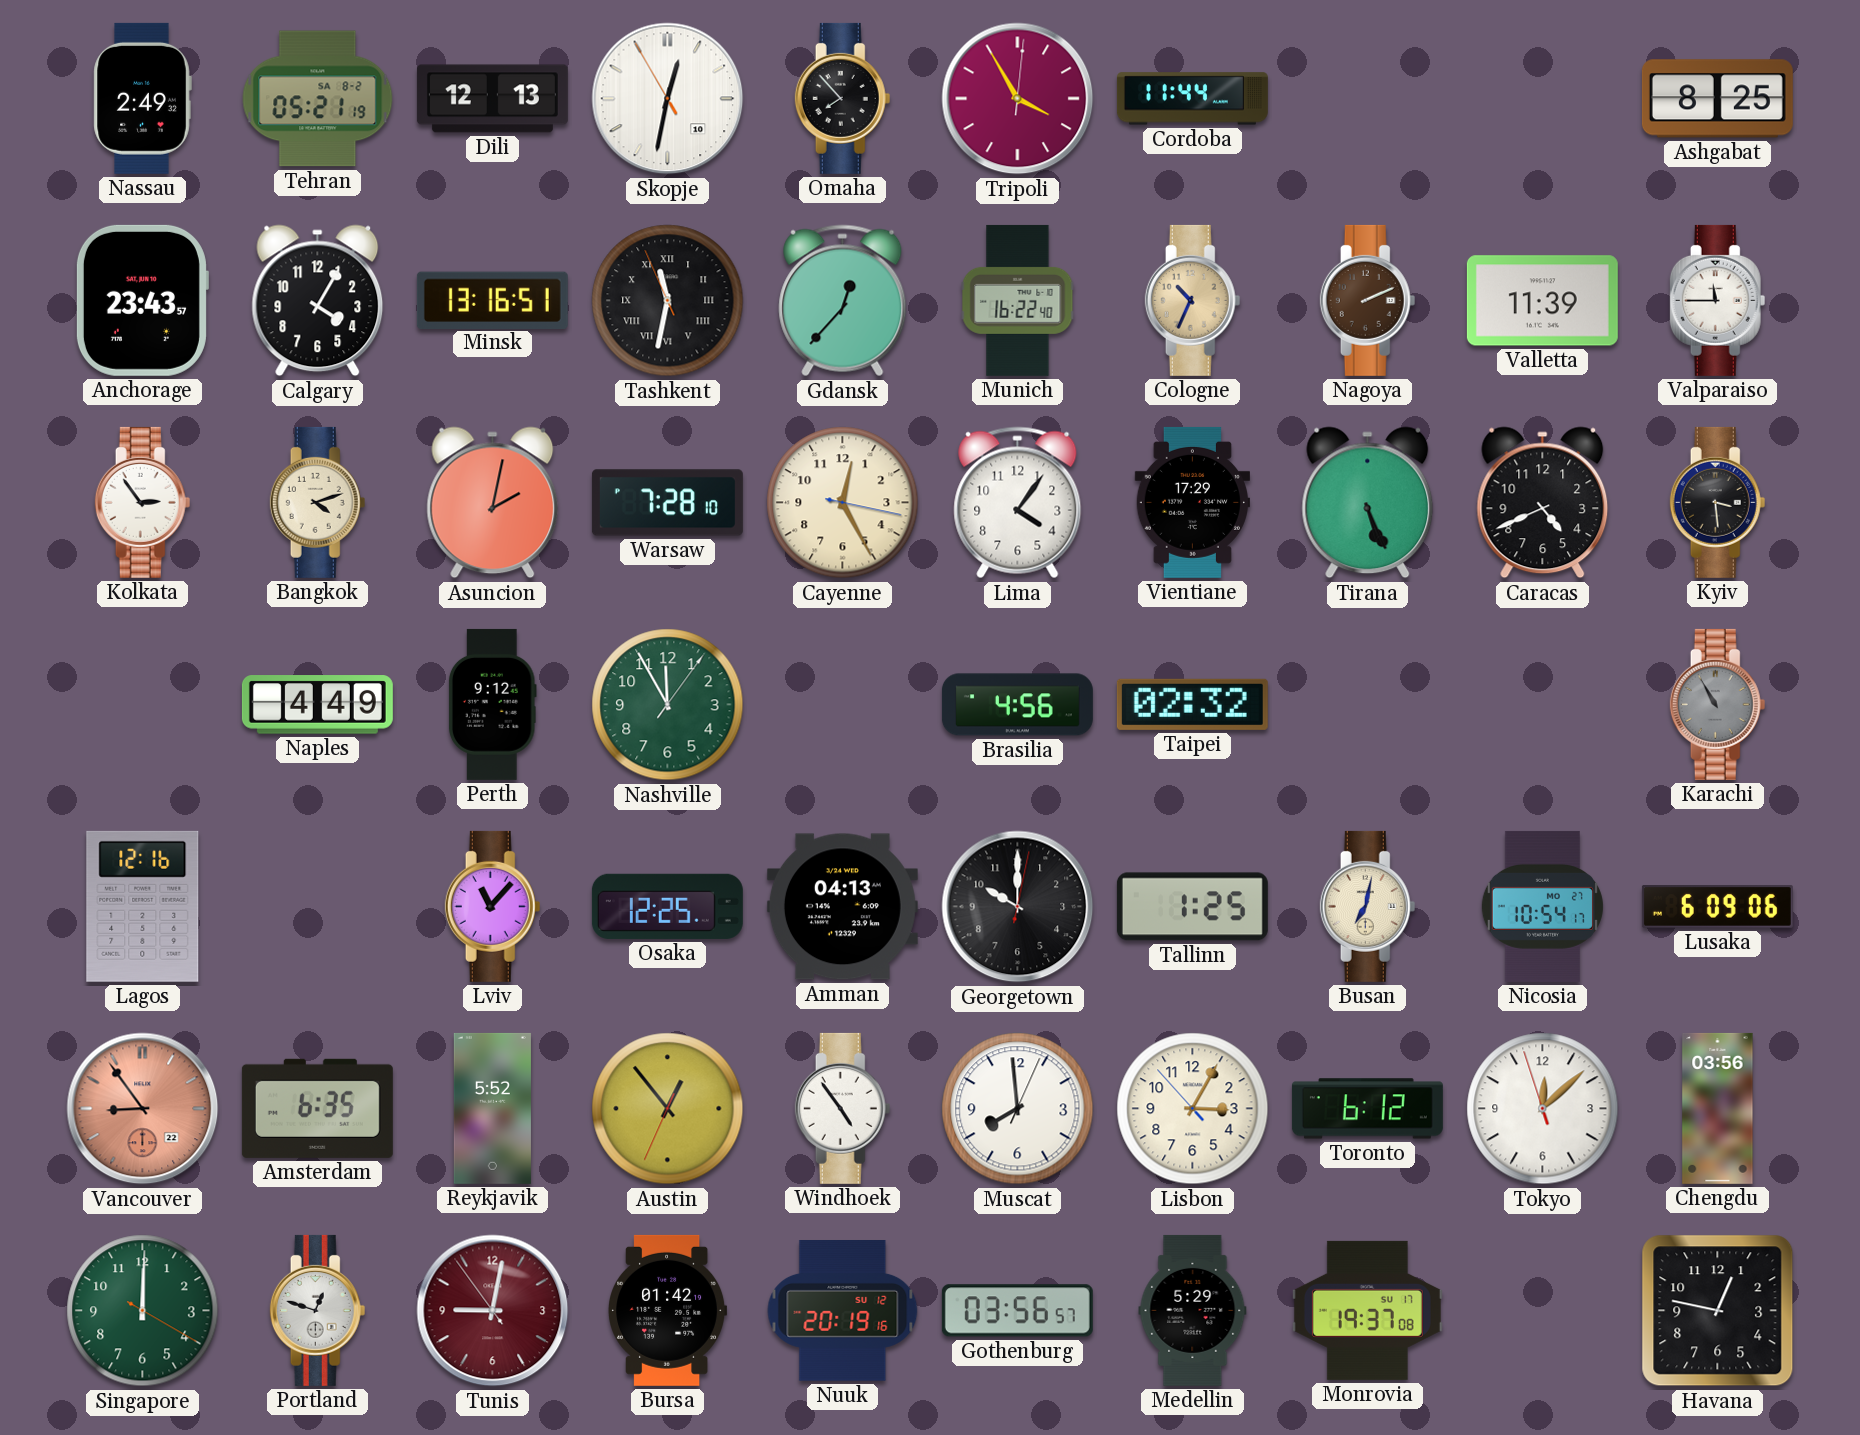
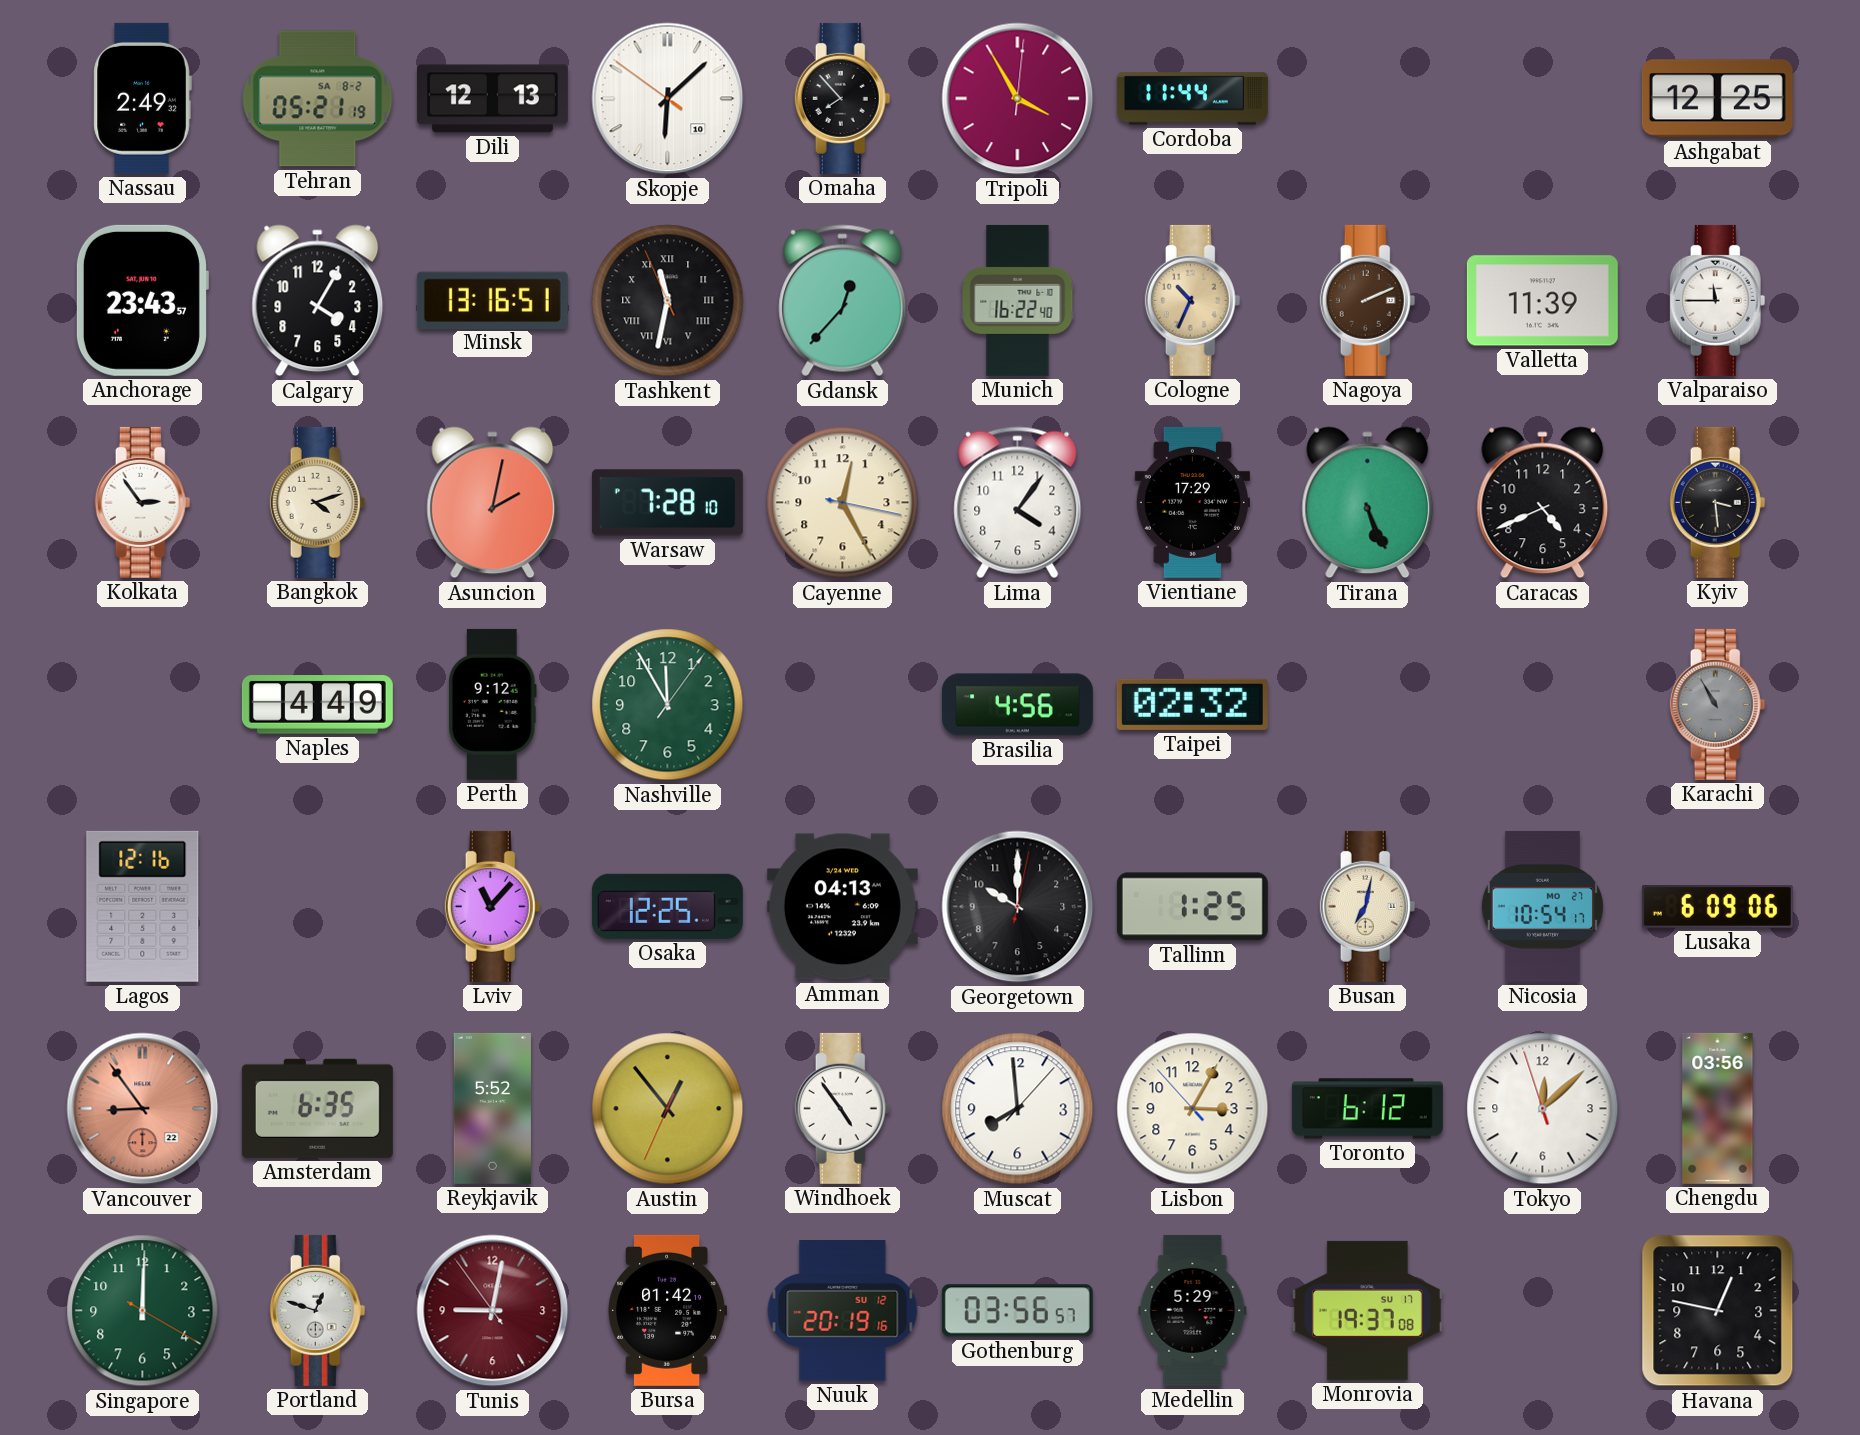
Skopje: 12:31 -> 6:07
Ashgabat: 8:25 -> 12:25
Muscat: 7:59:04 -> 7:59:07
